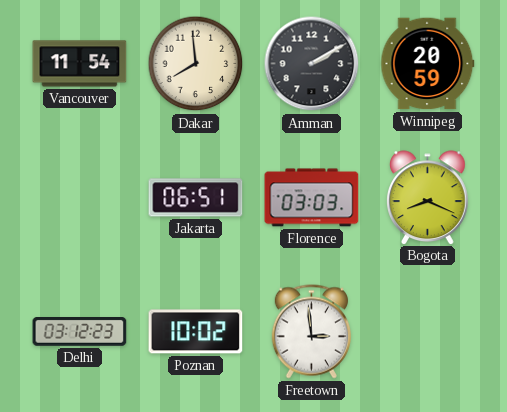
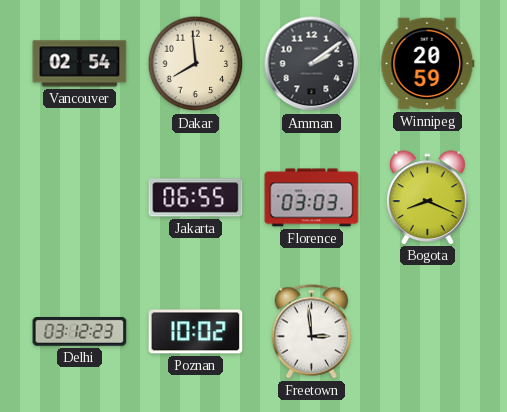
Vancouver: 11:54 -> 02:54
Amman: 2:10 -> 2:09
Jakarta: 06:51 -> 06:55
